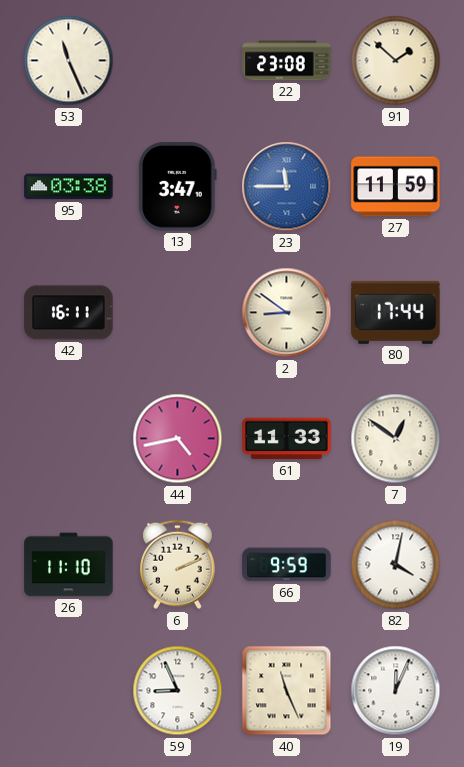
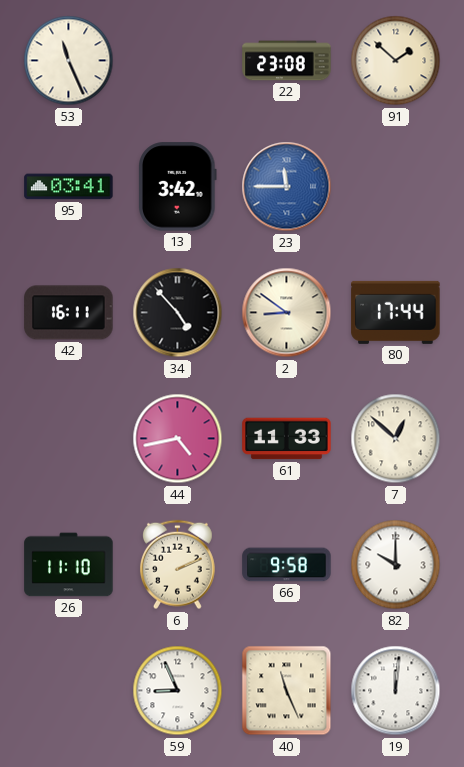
95: 03:38 -> 03:41
13: 3:47 -> 3:42
27: 11:59 -> none
34: none -> 4:53
7: 12:51 -> 12:52
66: 9:59 -> 9:58
82: 4:02 -> 10:00
19: 12:04 -> 12:01
